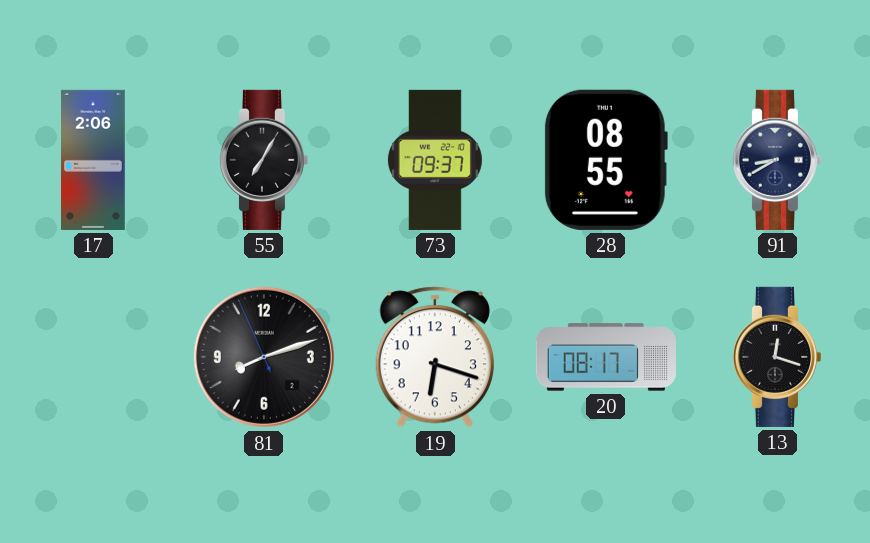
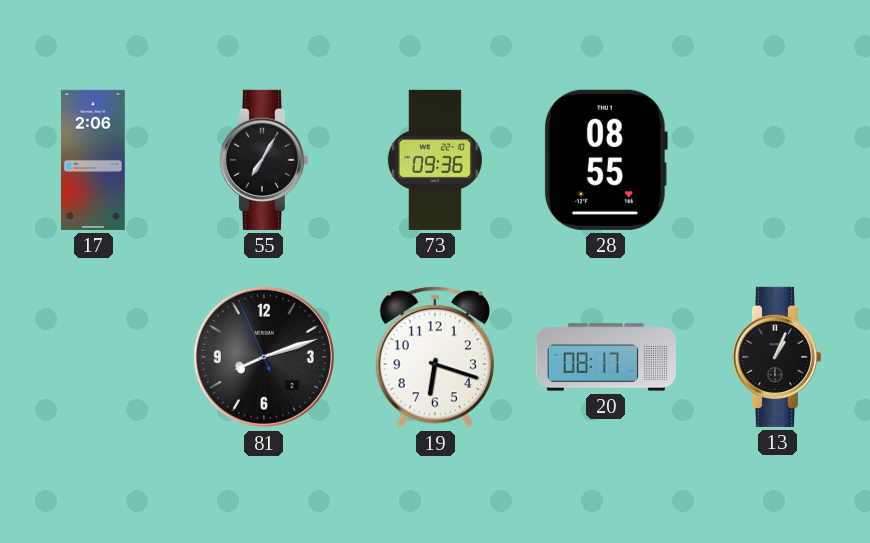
73: 09:37 -> 09:36
91: 8:40 -> none
13: 12:18 -> 1:04
